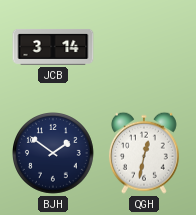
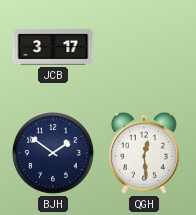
JCB: 3:14 -> 3:17
QGH: 12:32 -> 12:29
